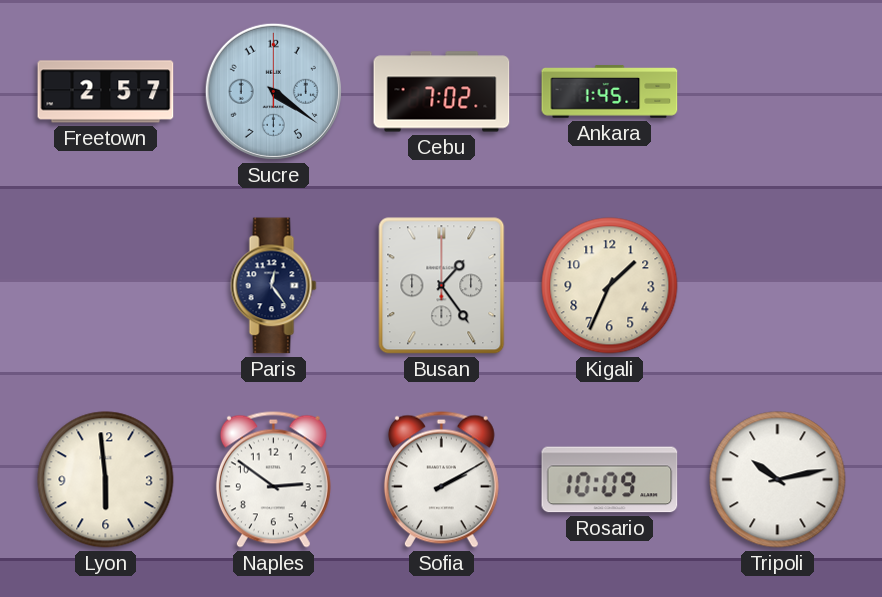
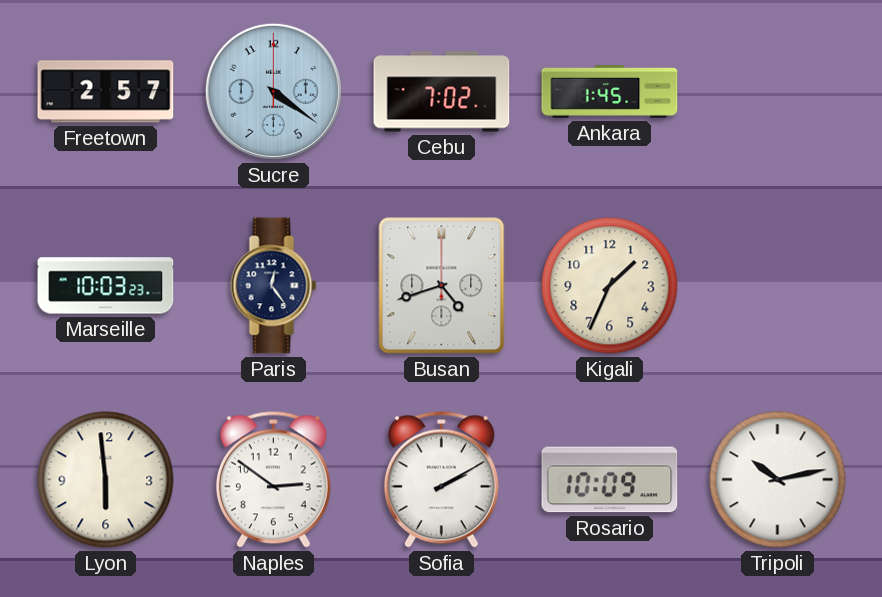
Marseille: none -> 10:03
Busan: 1:24 -> 4:42
